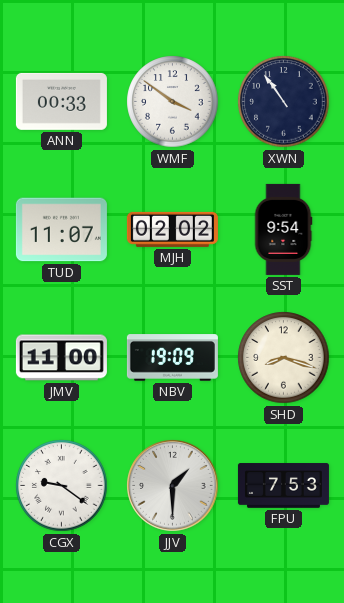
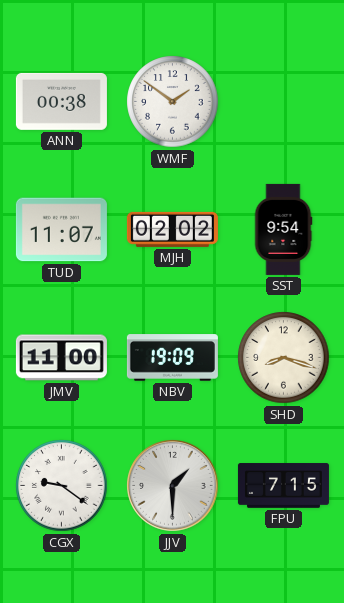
ANN: 00:33 -> 00:38
WMF: 3:51 -> 1:51
XWN: 10:54 -> none
FPU: 7:53 -> 7:15
